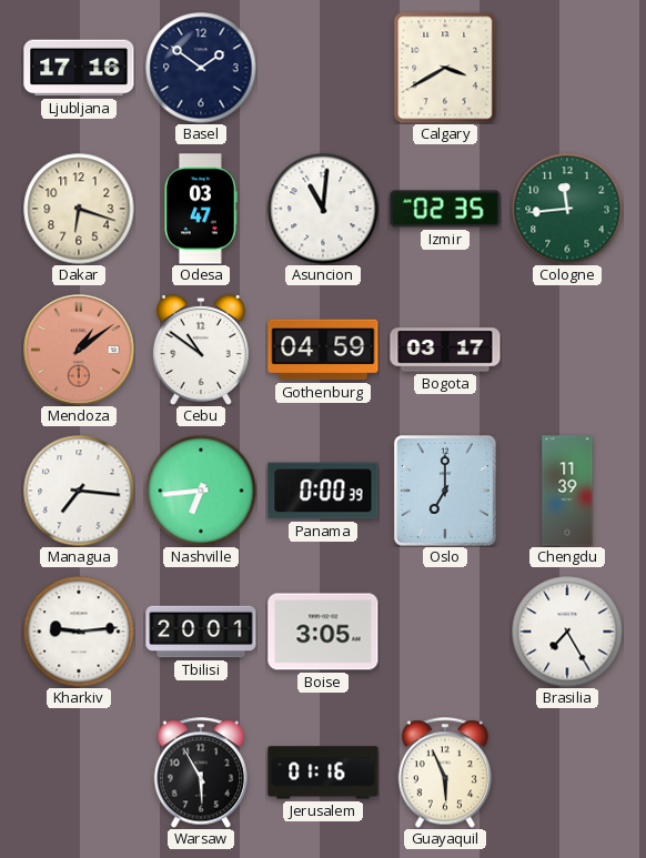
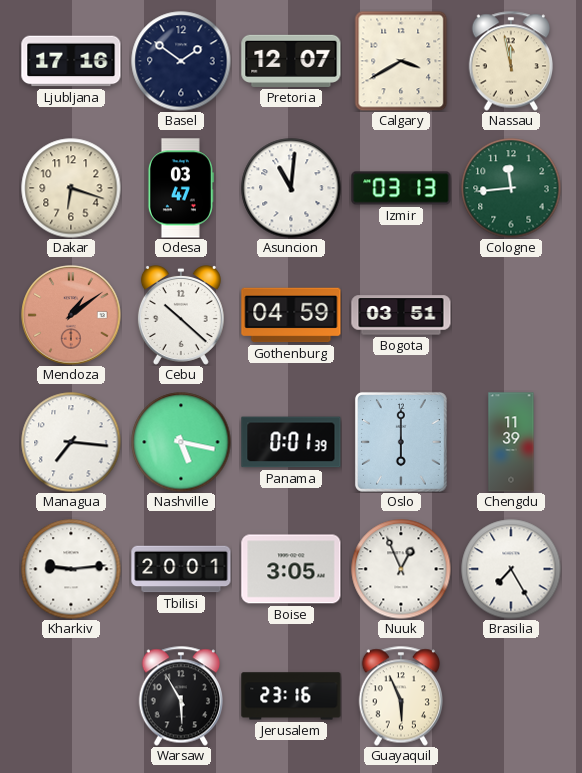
Pretoria: none -> 12:07
Nassau: none -> 11:58
Izmir: 02:35 -> 03:13
Cebu: 10:51 -> 10:22
Bogota: 03:17 -> 03:51
Nashville: 6:44 -> 5:17
Panama: 0:00 -> 0:01
Oslo: 7:00 -> 6:00
Nuuk: none -> 12:56
Jerusalem: 01:16 -> 23:16
